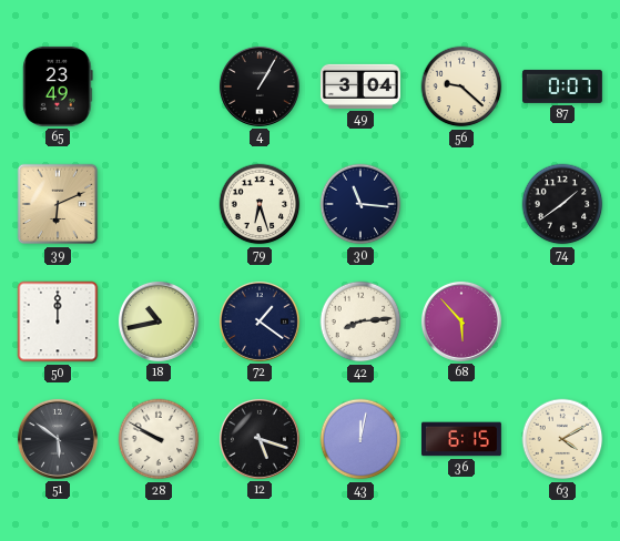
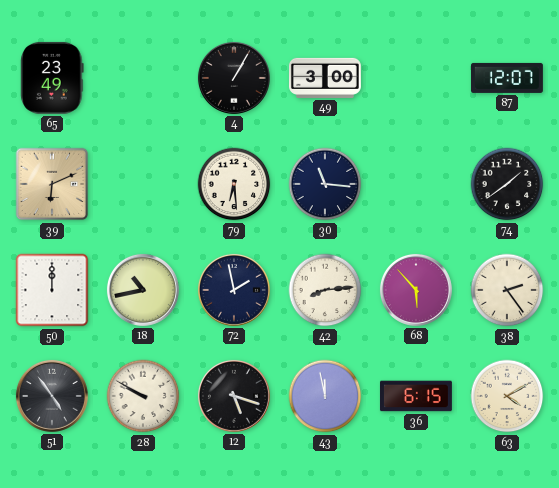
49: 3:04 -> 3:00
56: 9:22 -> none
87: 0:07 -> 12:07
79: 6:27 -> 6:29
72: 1:21 -> 1:58
38: none -> 2:24
51: 5:51 -> 4:54
43: 12:02 -> 11:58
